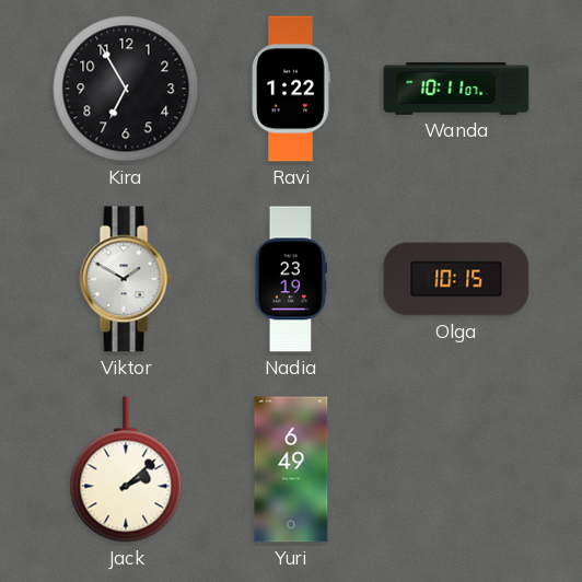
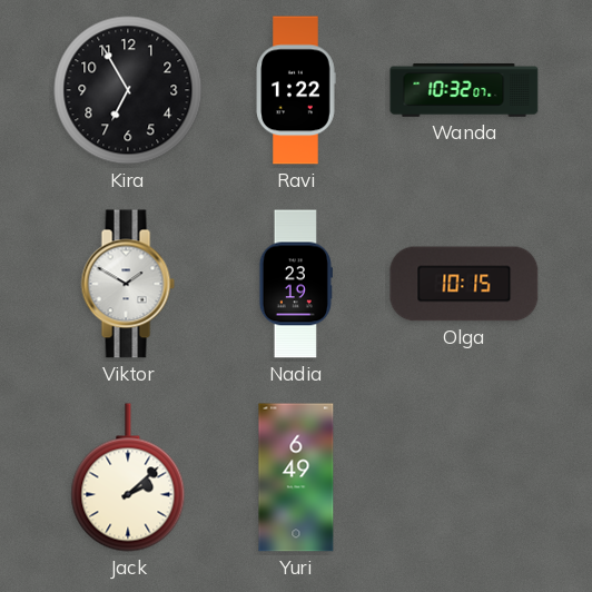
Wanda: 10:11 -> 10:32
